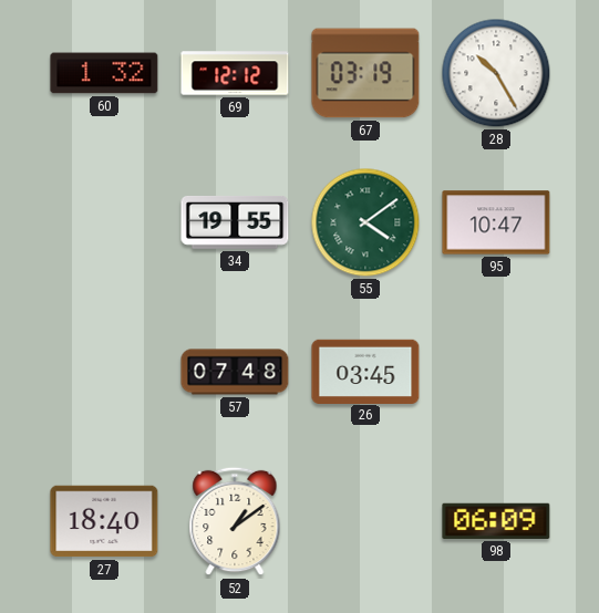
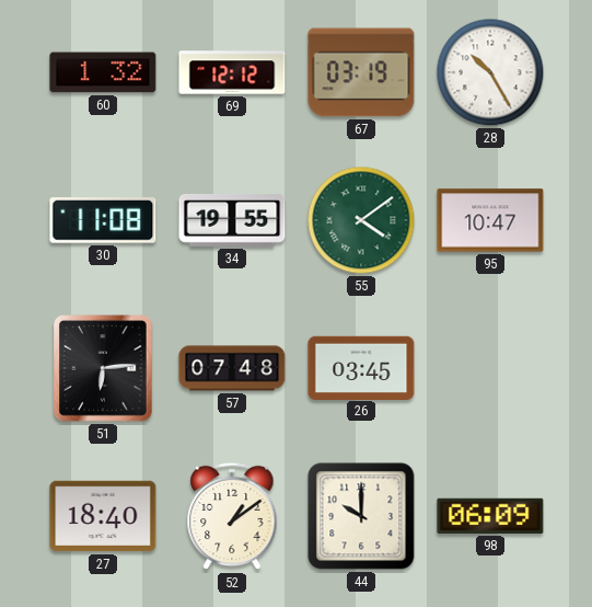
30: none -> 11:08
51: none -> 6:14
44: none -> 10:00
